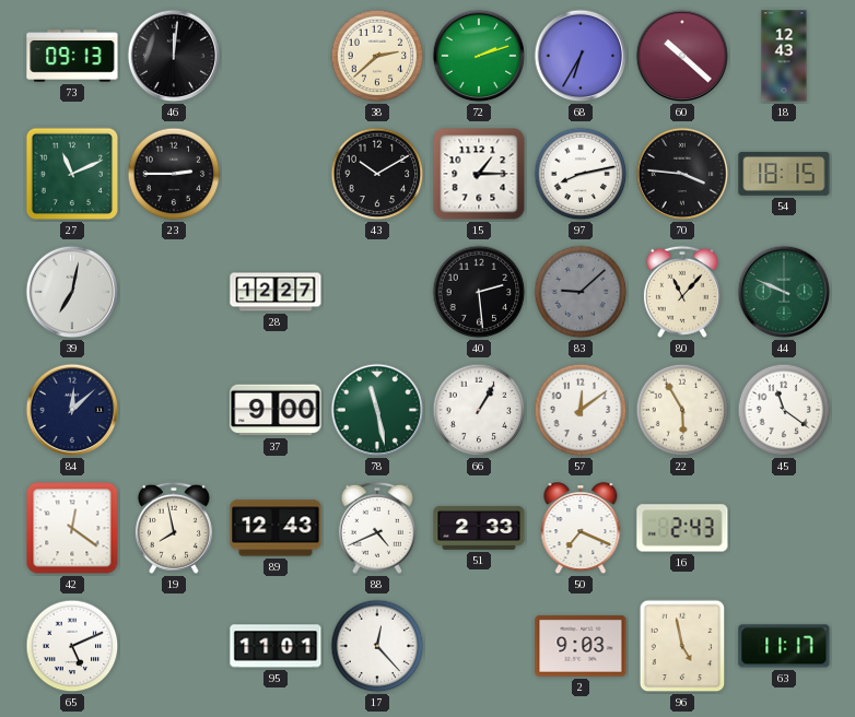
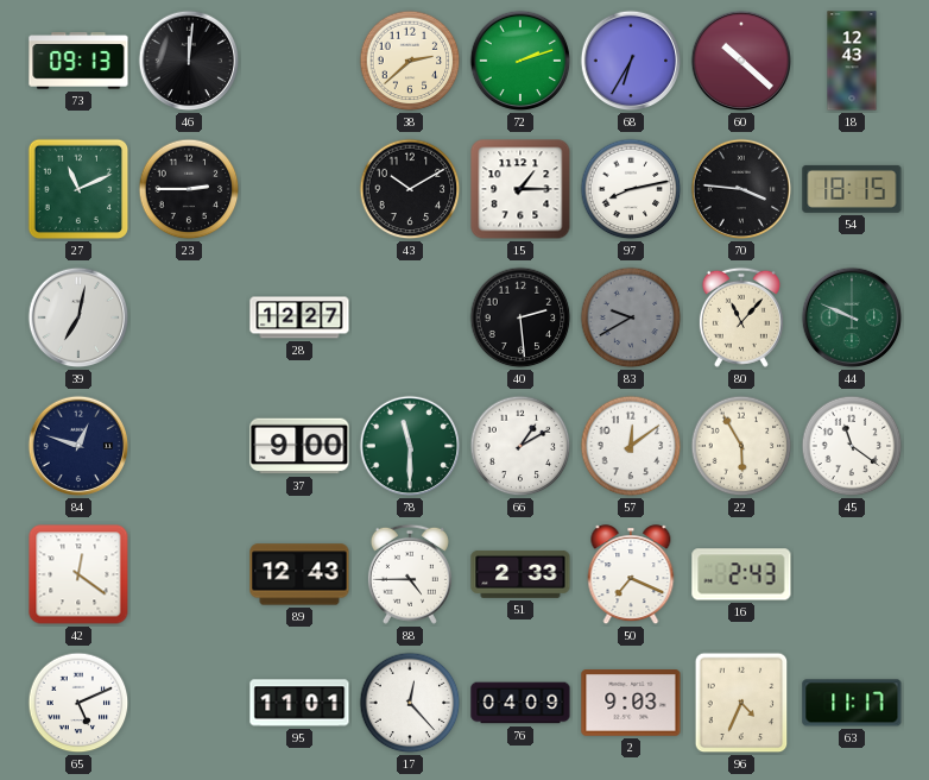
83: 9:08 -> 9:40
84: 12:08 -> 12:48
78: 11:28 -> 11:30
66: 1:05 -> 1:10
19: 7:58 -> none
88: 4:41 -> 4:45
76: none -> 04:09
96: 4:58 -> 4:34
